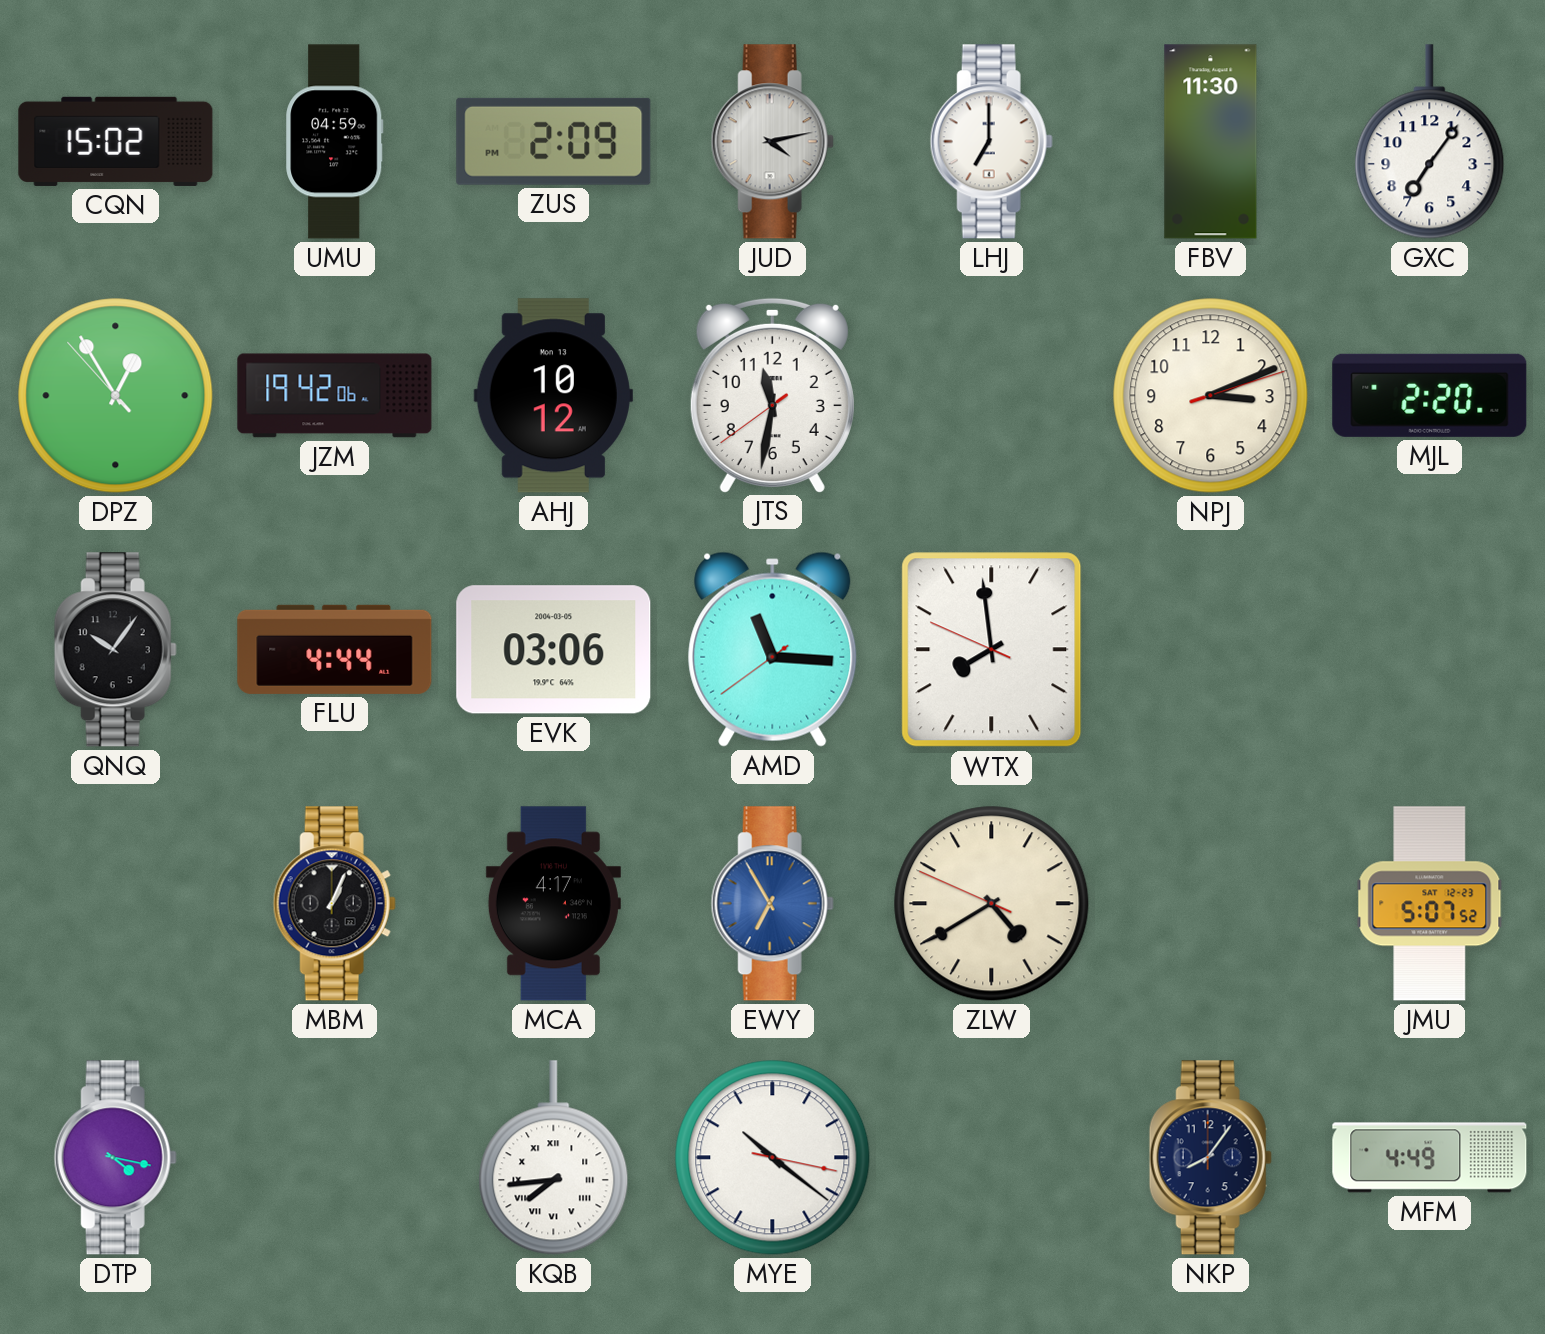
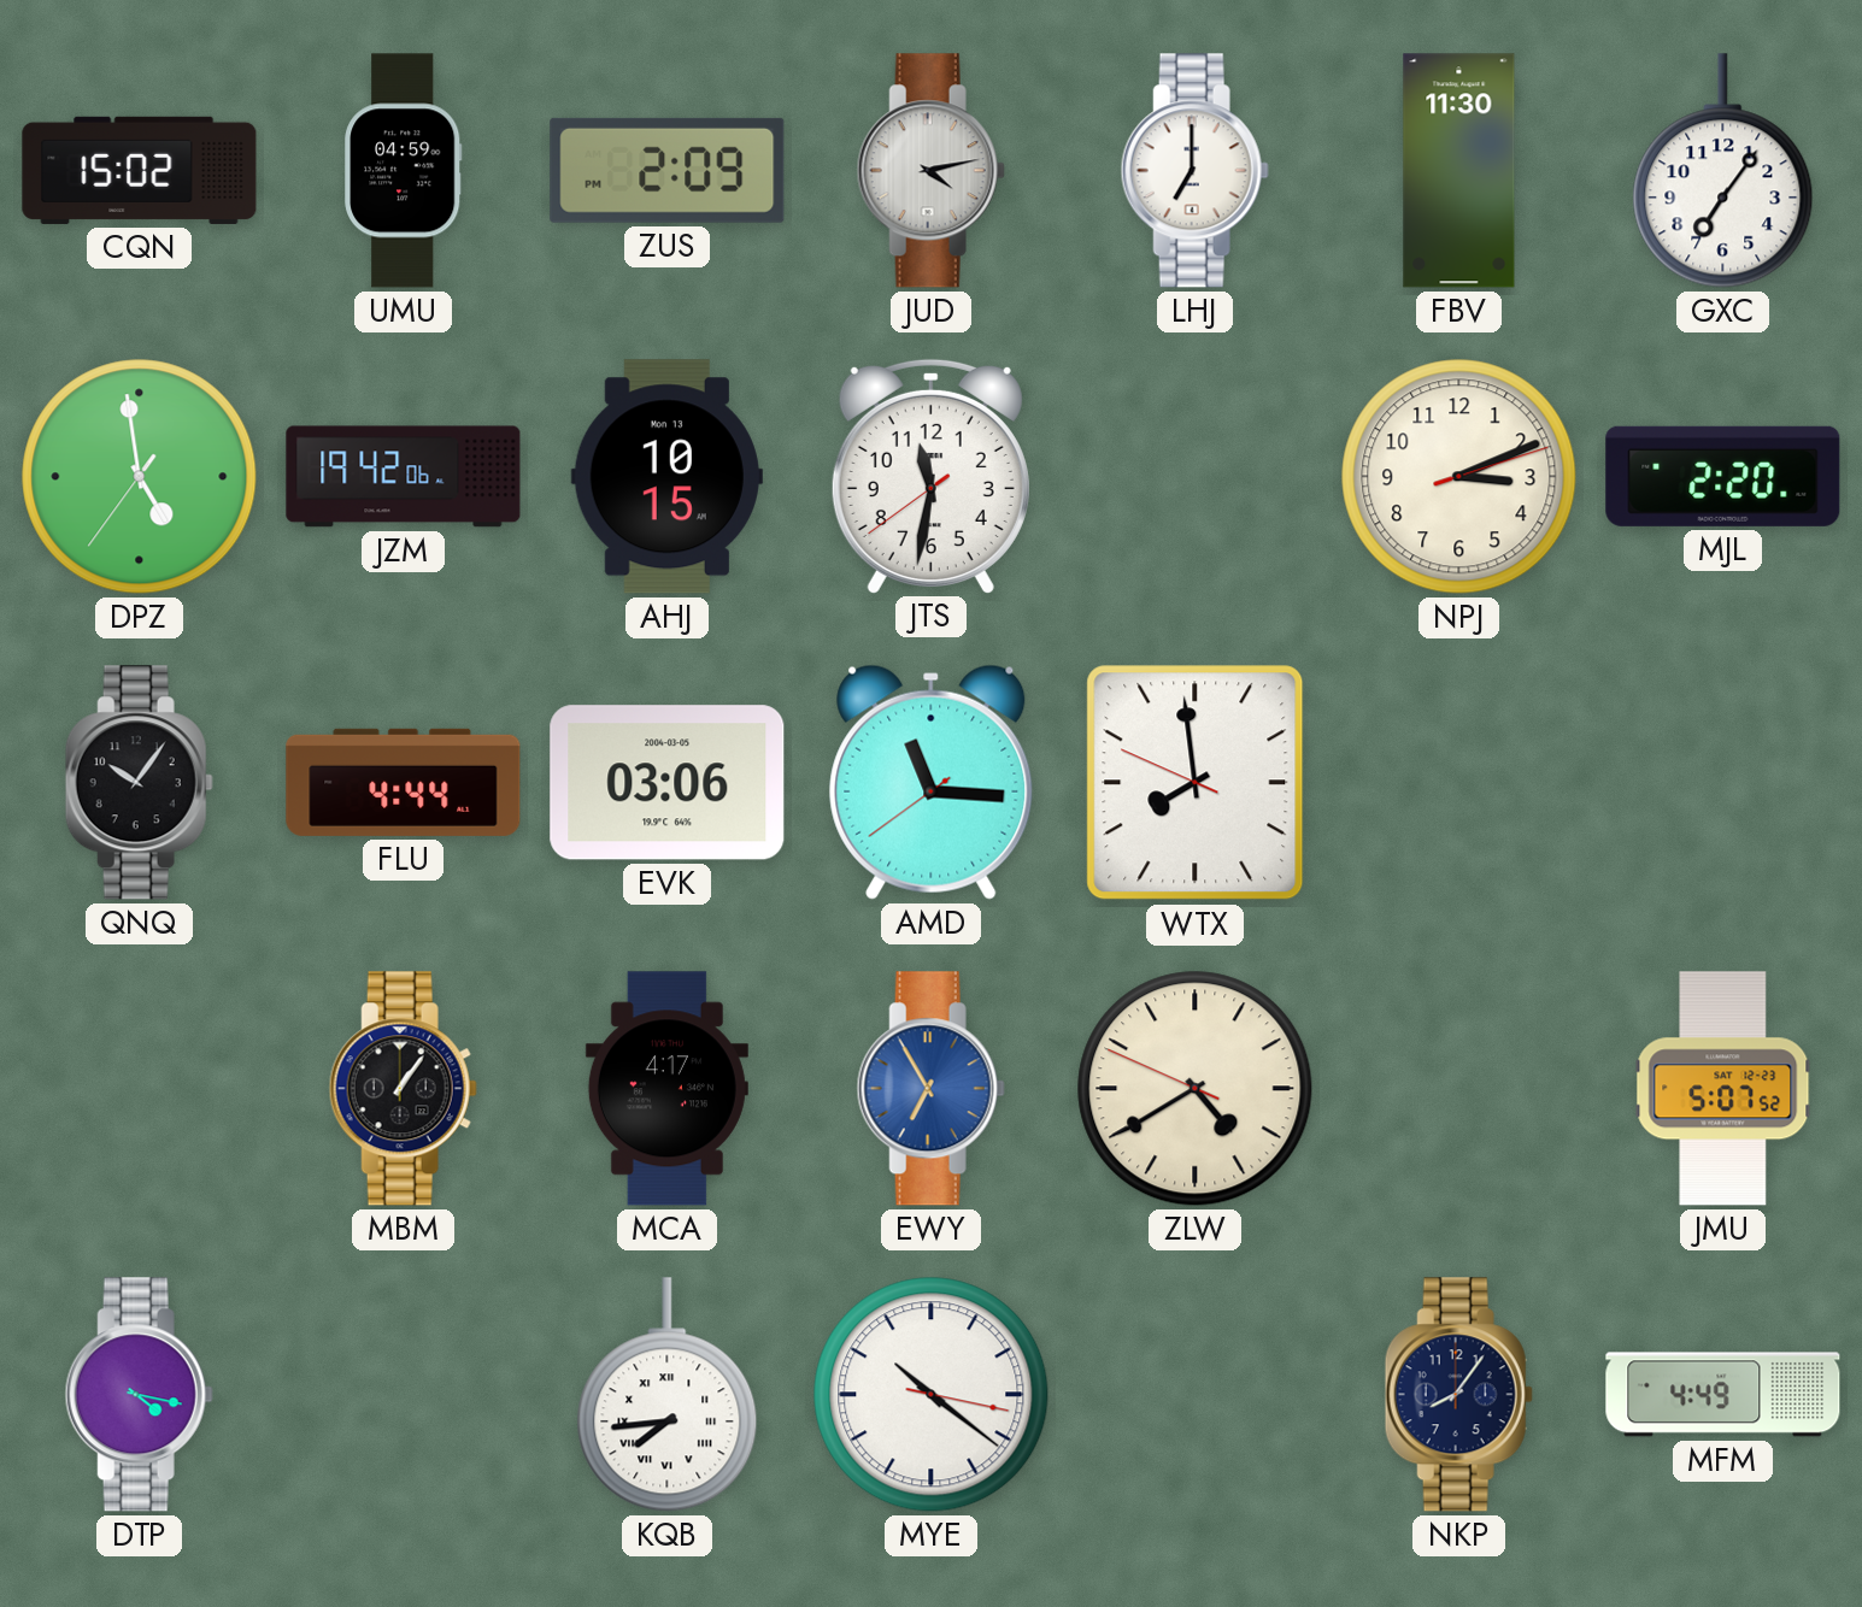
DPZ: 12:54 -> 4:58
AHJ: 10:12 -> 10:15
MBM: 1:04 -> 1:06
